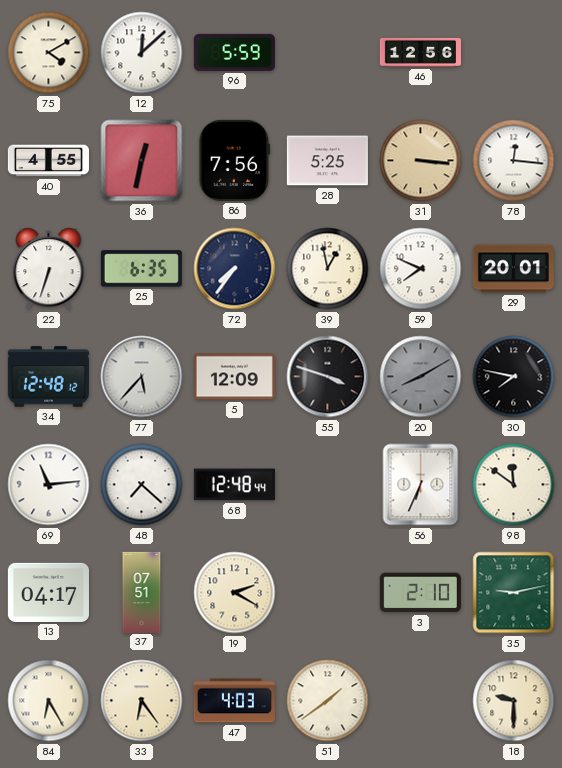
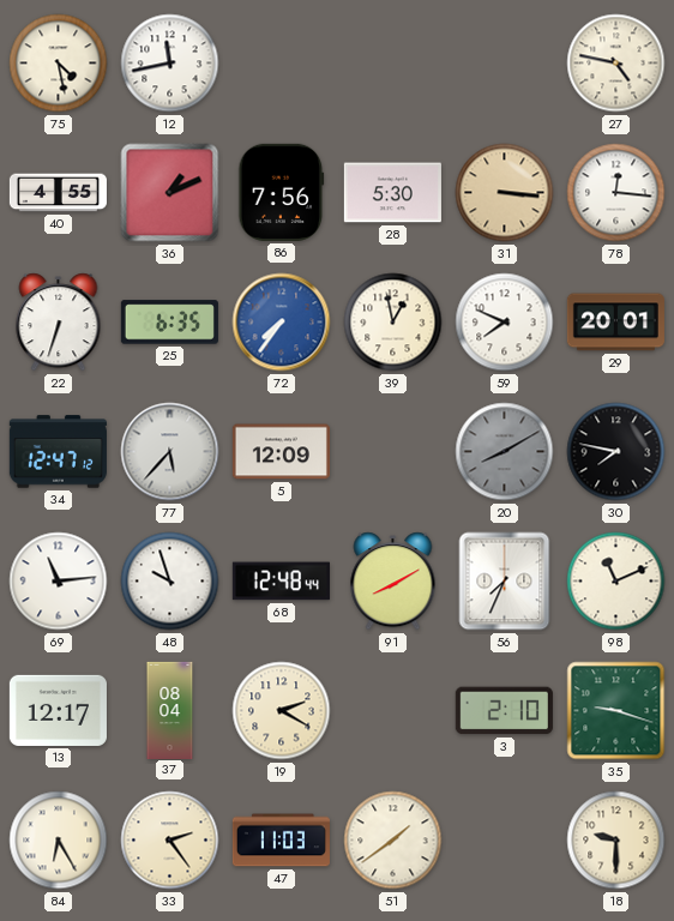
75: 4:10 -> 4:28
12: 12:08 -> 11:43
96: 5:59 -> none
46: 12:56 -> none
27: none -> 4:47
36: 12:32 -> 1:11
28: 5:25 -> 5:30
72 dial: navy -> blue
34: 12:48 -> 12:47
55: 3:48 -> none
48: 7:22 -> 9:57
91: none -> 8:10
56: 6:34 -> 7:34
98: 11:51 -> 11:11
13: 04:17 -> 12:17
37: 07:51 -> 08:04
35: 9:13 -> 9:18
33: 6:24 -> 2:24
47: 4:03 -> 11:03
